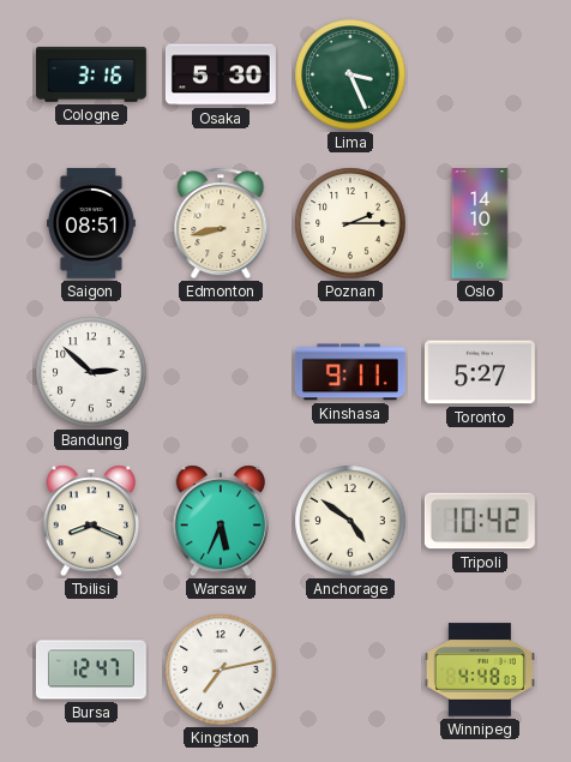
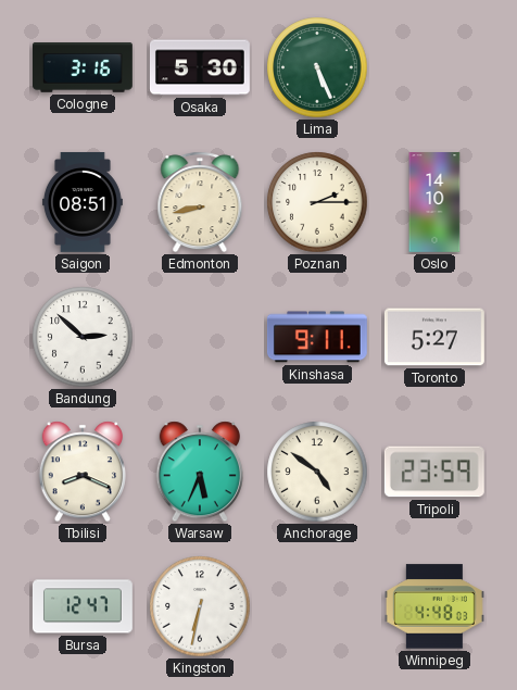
Lima: 3:26 -> 5:26
Tripoli: 10:42 -> 23:59
Kingston: 7:13 -> 6:32
